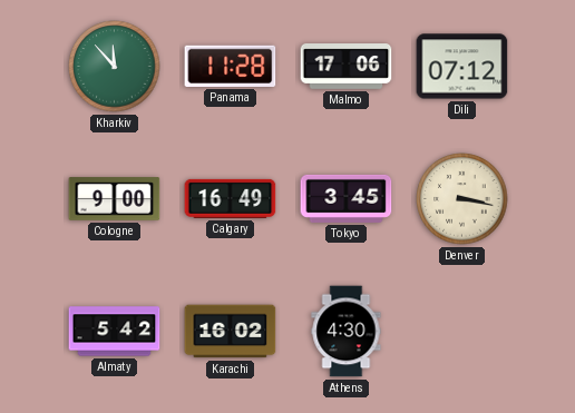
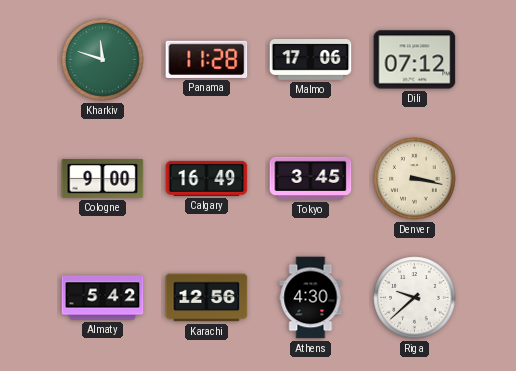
Kharkiv: 11:53 -> 11:48
Karachi: 16:02 -> 12:56
Riga: none -> 9:38
